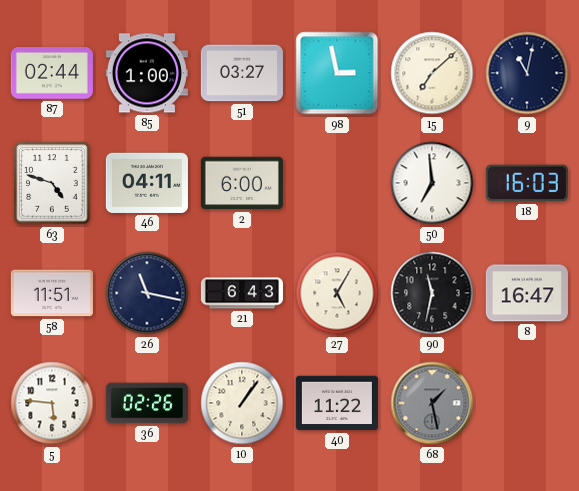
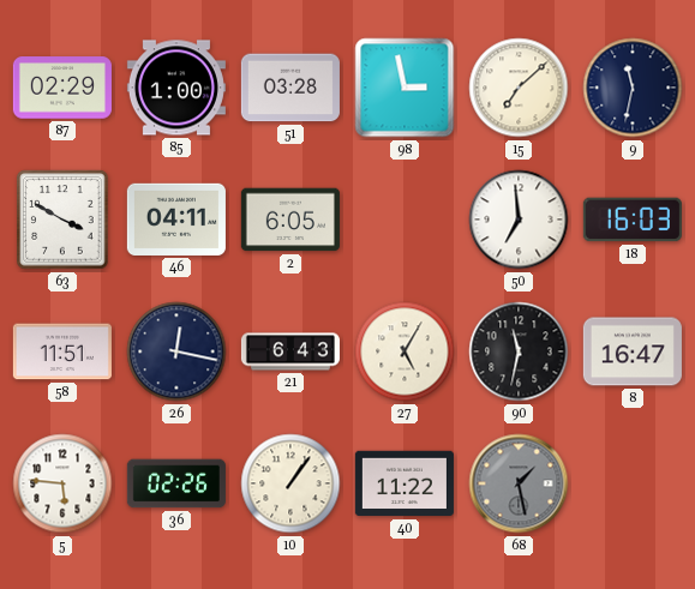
87: 02:44 -> 02:29
51: 03:27 -> 03:28
9: 11:02 -> 11:32
63: 4:48 -> 3:50
2: 6:00 -> 6:05
26: 11:17 -> 12:17
